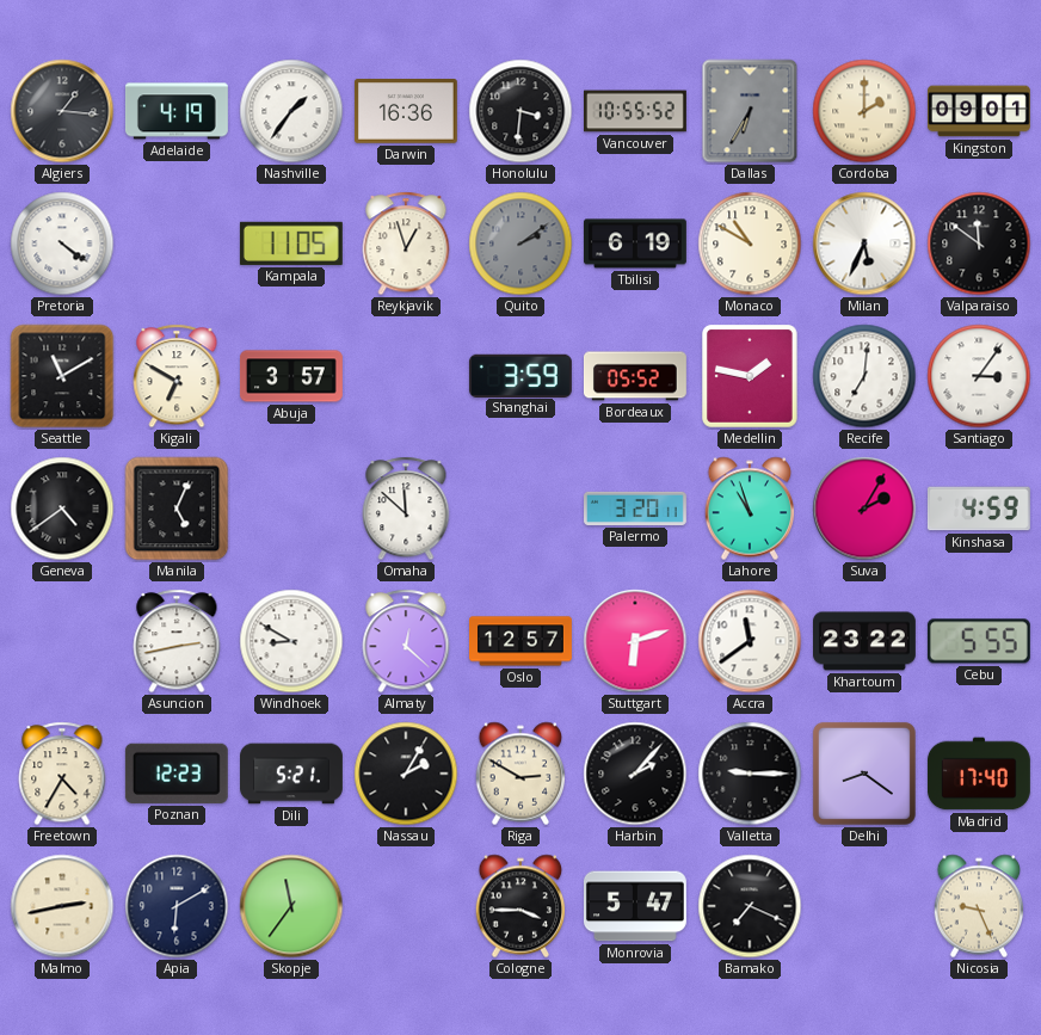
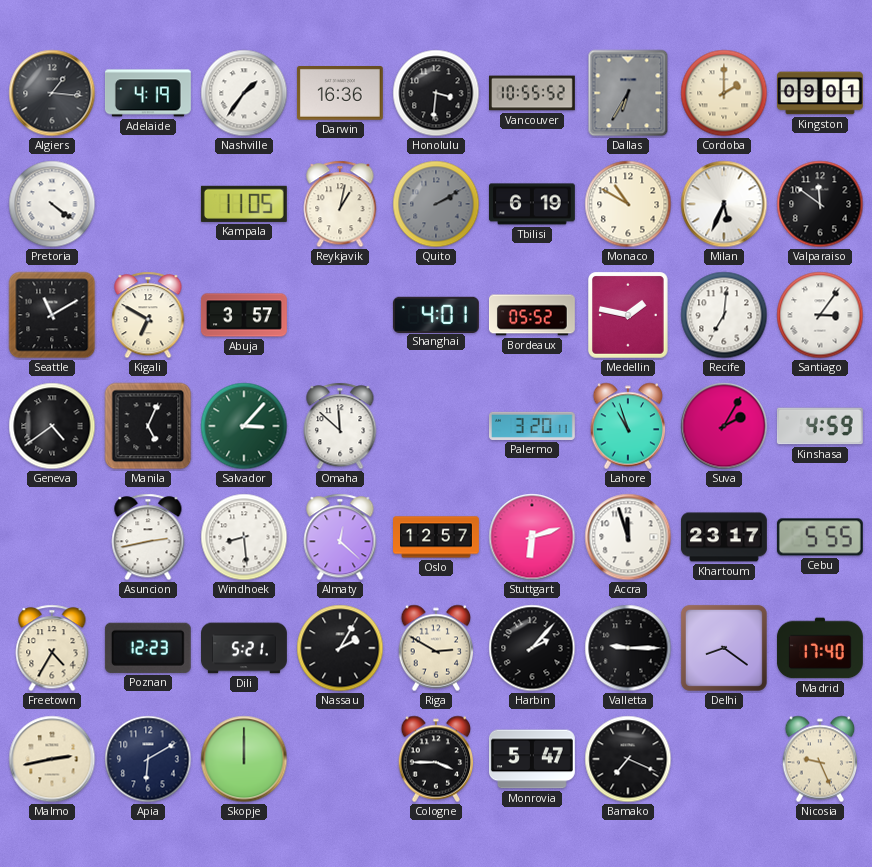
Reykjavik: 12:57 -> 1:02
Quito: 2:09 -> 2:10
Shanghai: 3:59 -> 4:01
Salvador: none -> 3:07
Windhoek: 8:50 -> 8:29
Accra: 11:39 -> 11:57
Khartoum: 23:22 -> 23:17
Skopje: 11:36 -> 12:00
